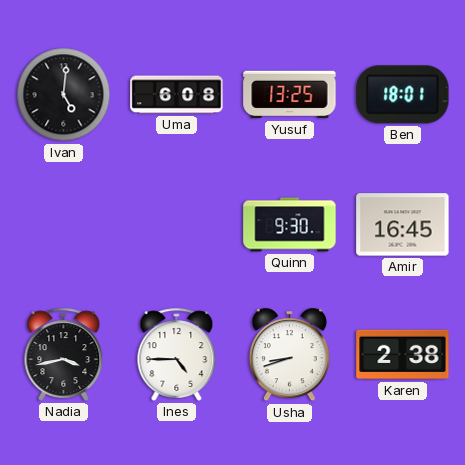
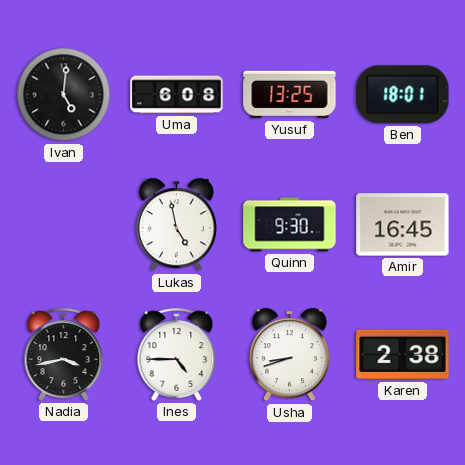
Lukas: none -> 4:58
